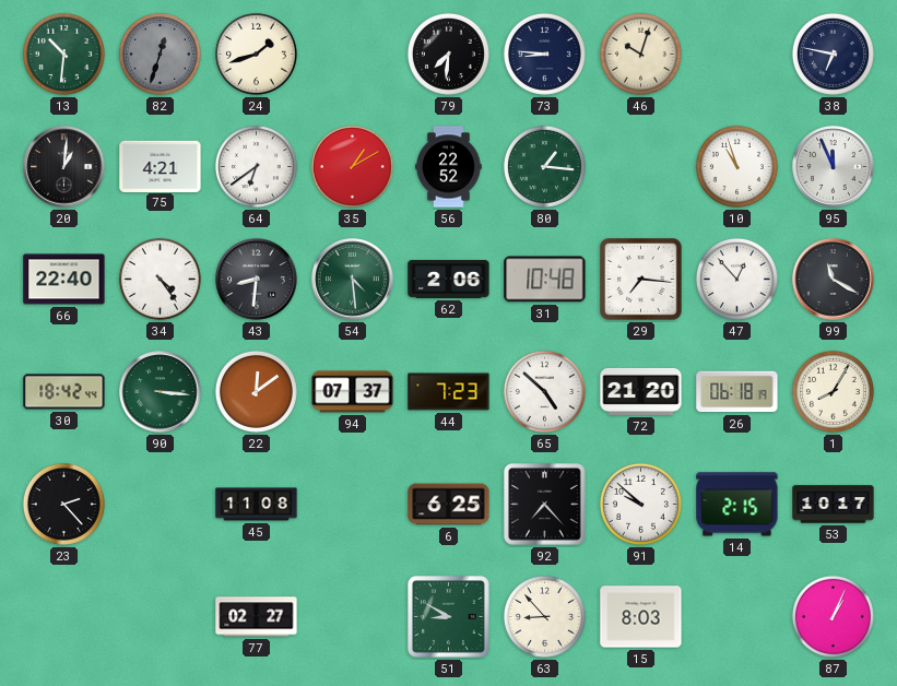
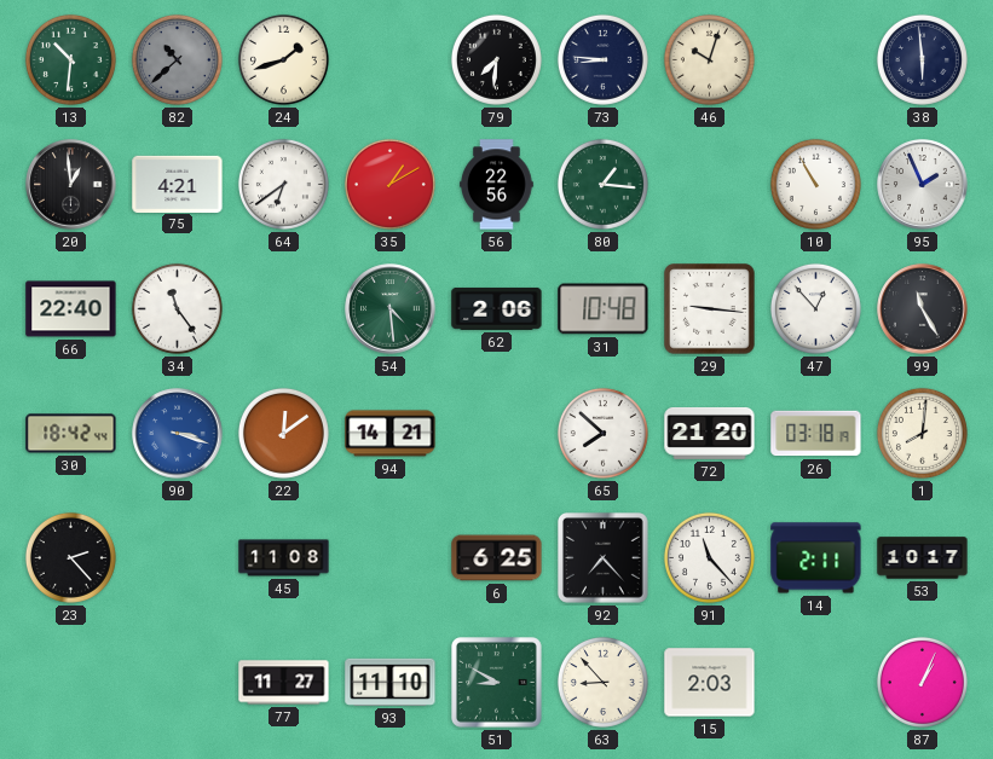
82: 12:33 -> 10:38
38: 6:47 -> 5:59
20: 1:01 -> 12:59
56: 22:52 -> 22:56
10: 10:57 -> 10:55
95: 11:56 -> 1:56
34: 4:24 -> 11:24
43: 8:31 -> none
29: 7:16 -> 9:16
99: 11:20 -> 11:25
90: 3:16 -> 3:18
90 dial: green -> blue
94: 07:37 -> 14:21
44: 7:23 -> none
65: 4:52 -> 7:52
26: 06:18 -> 03:18
1: 8:05 -> 8:01
91: 9:52 -> 11:23
14: 2:15 -> 2:11
77: 02:27 -> 11:27
93: none -> 11:10
15: 8:03 -> 2:03
